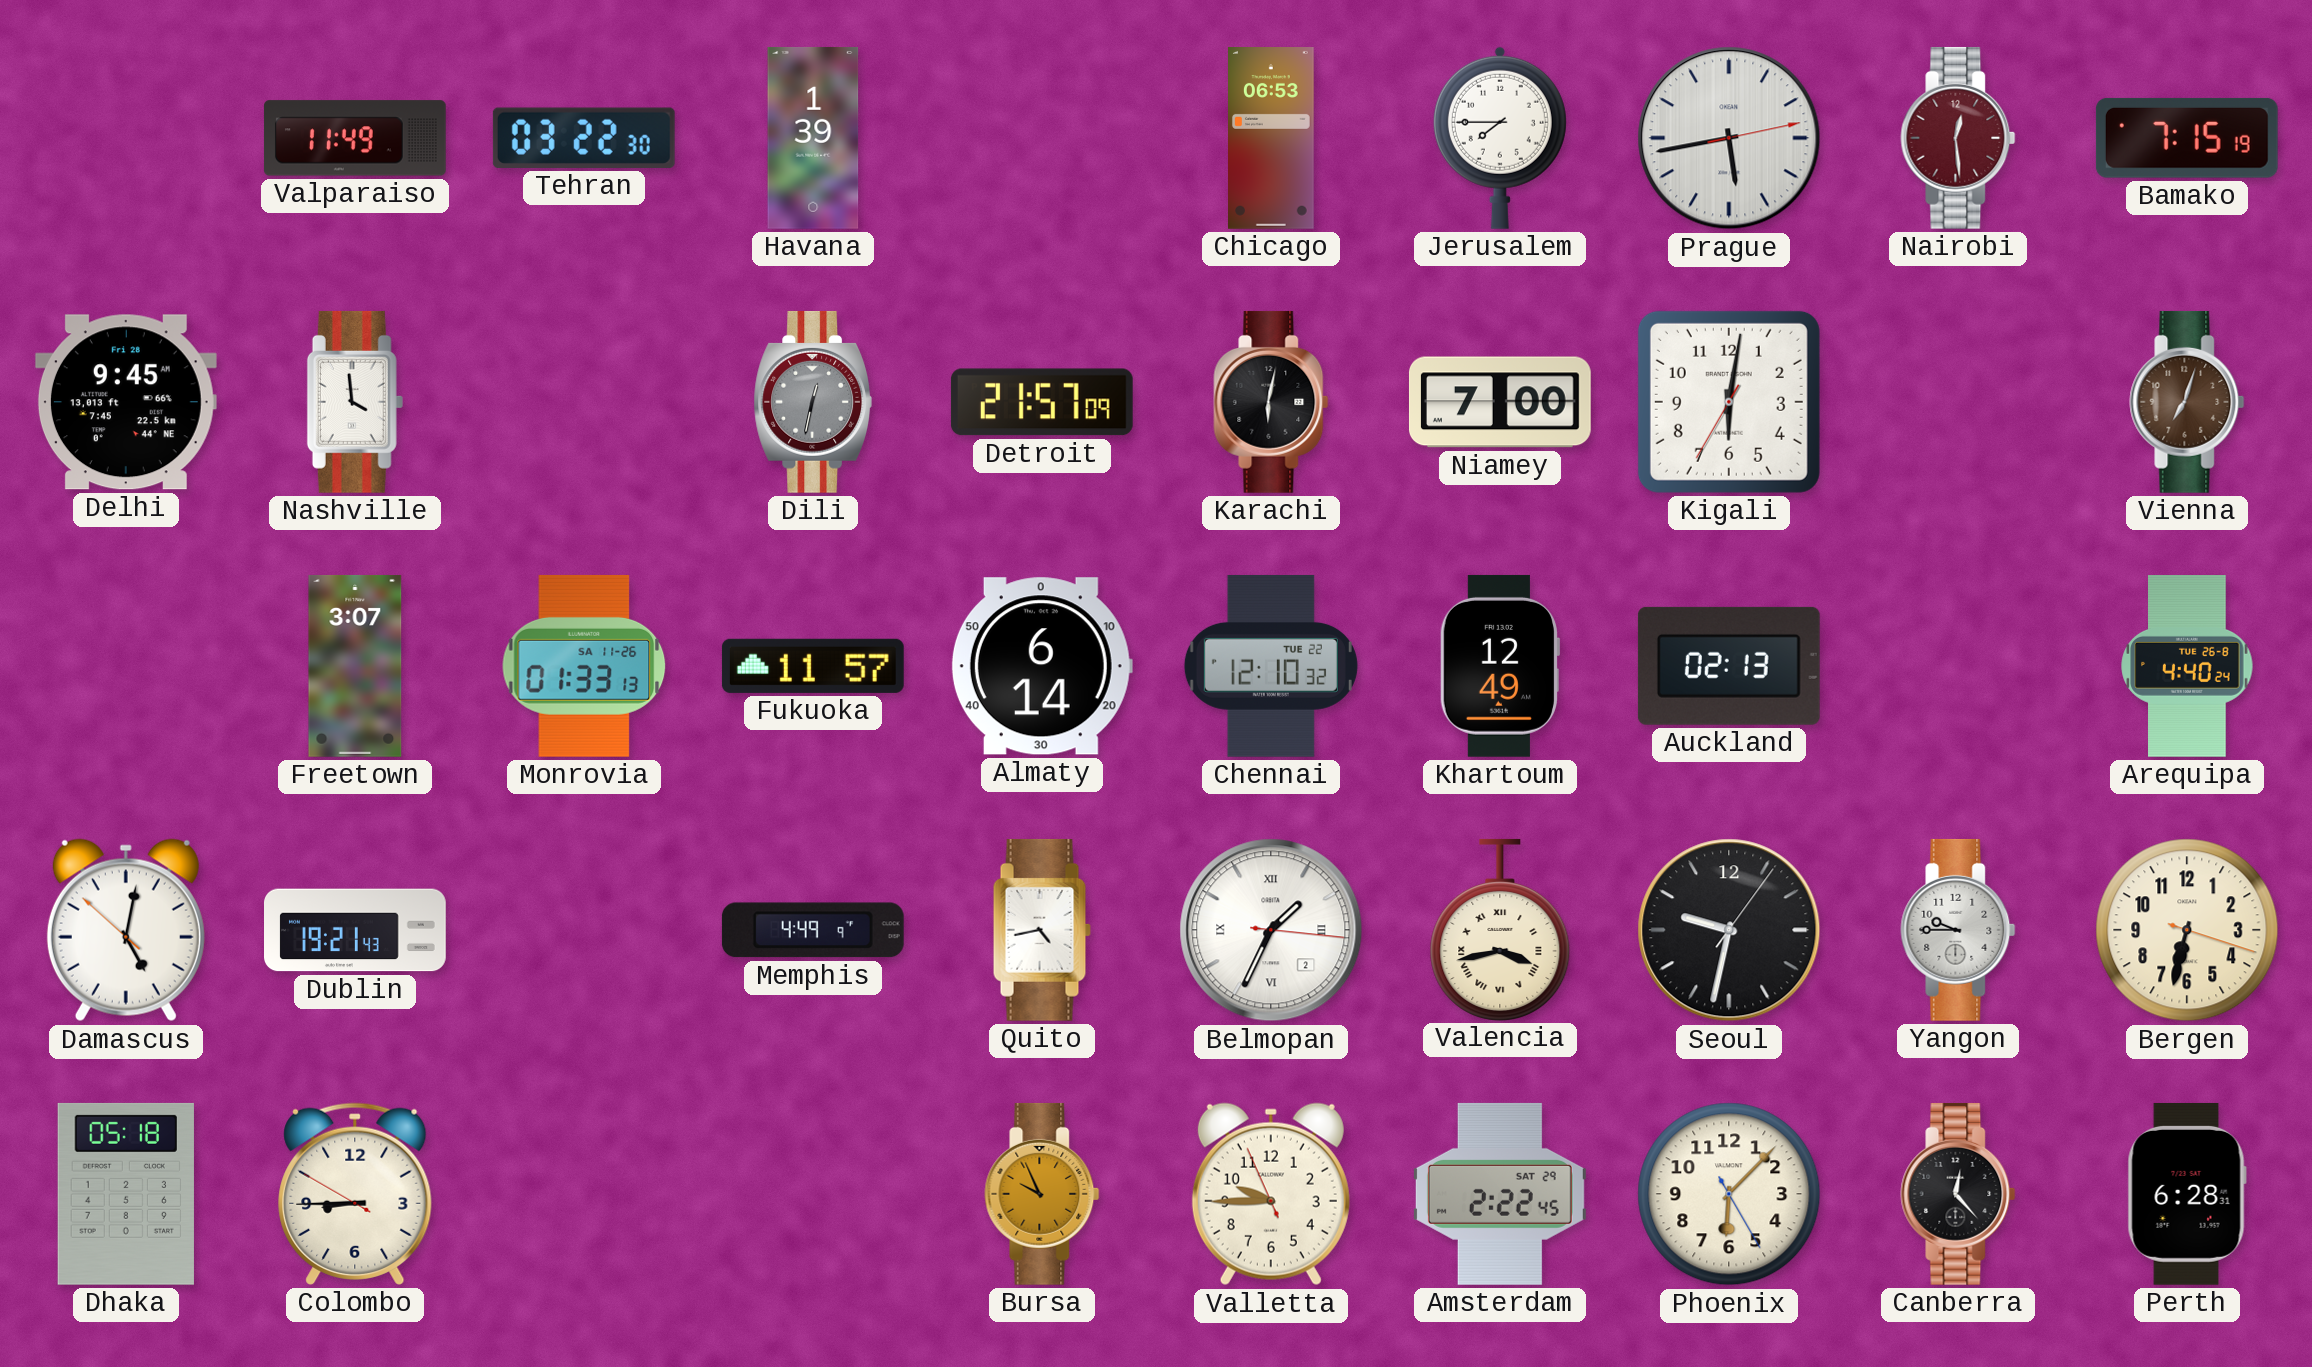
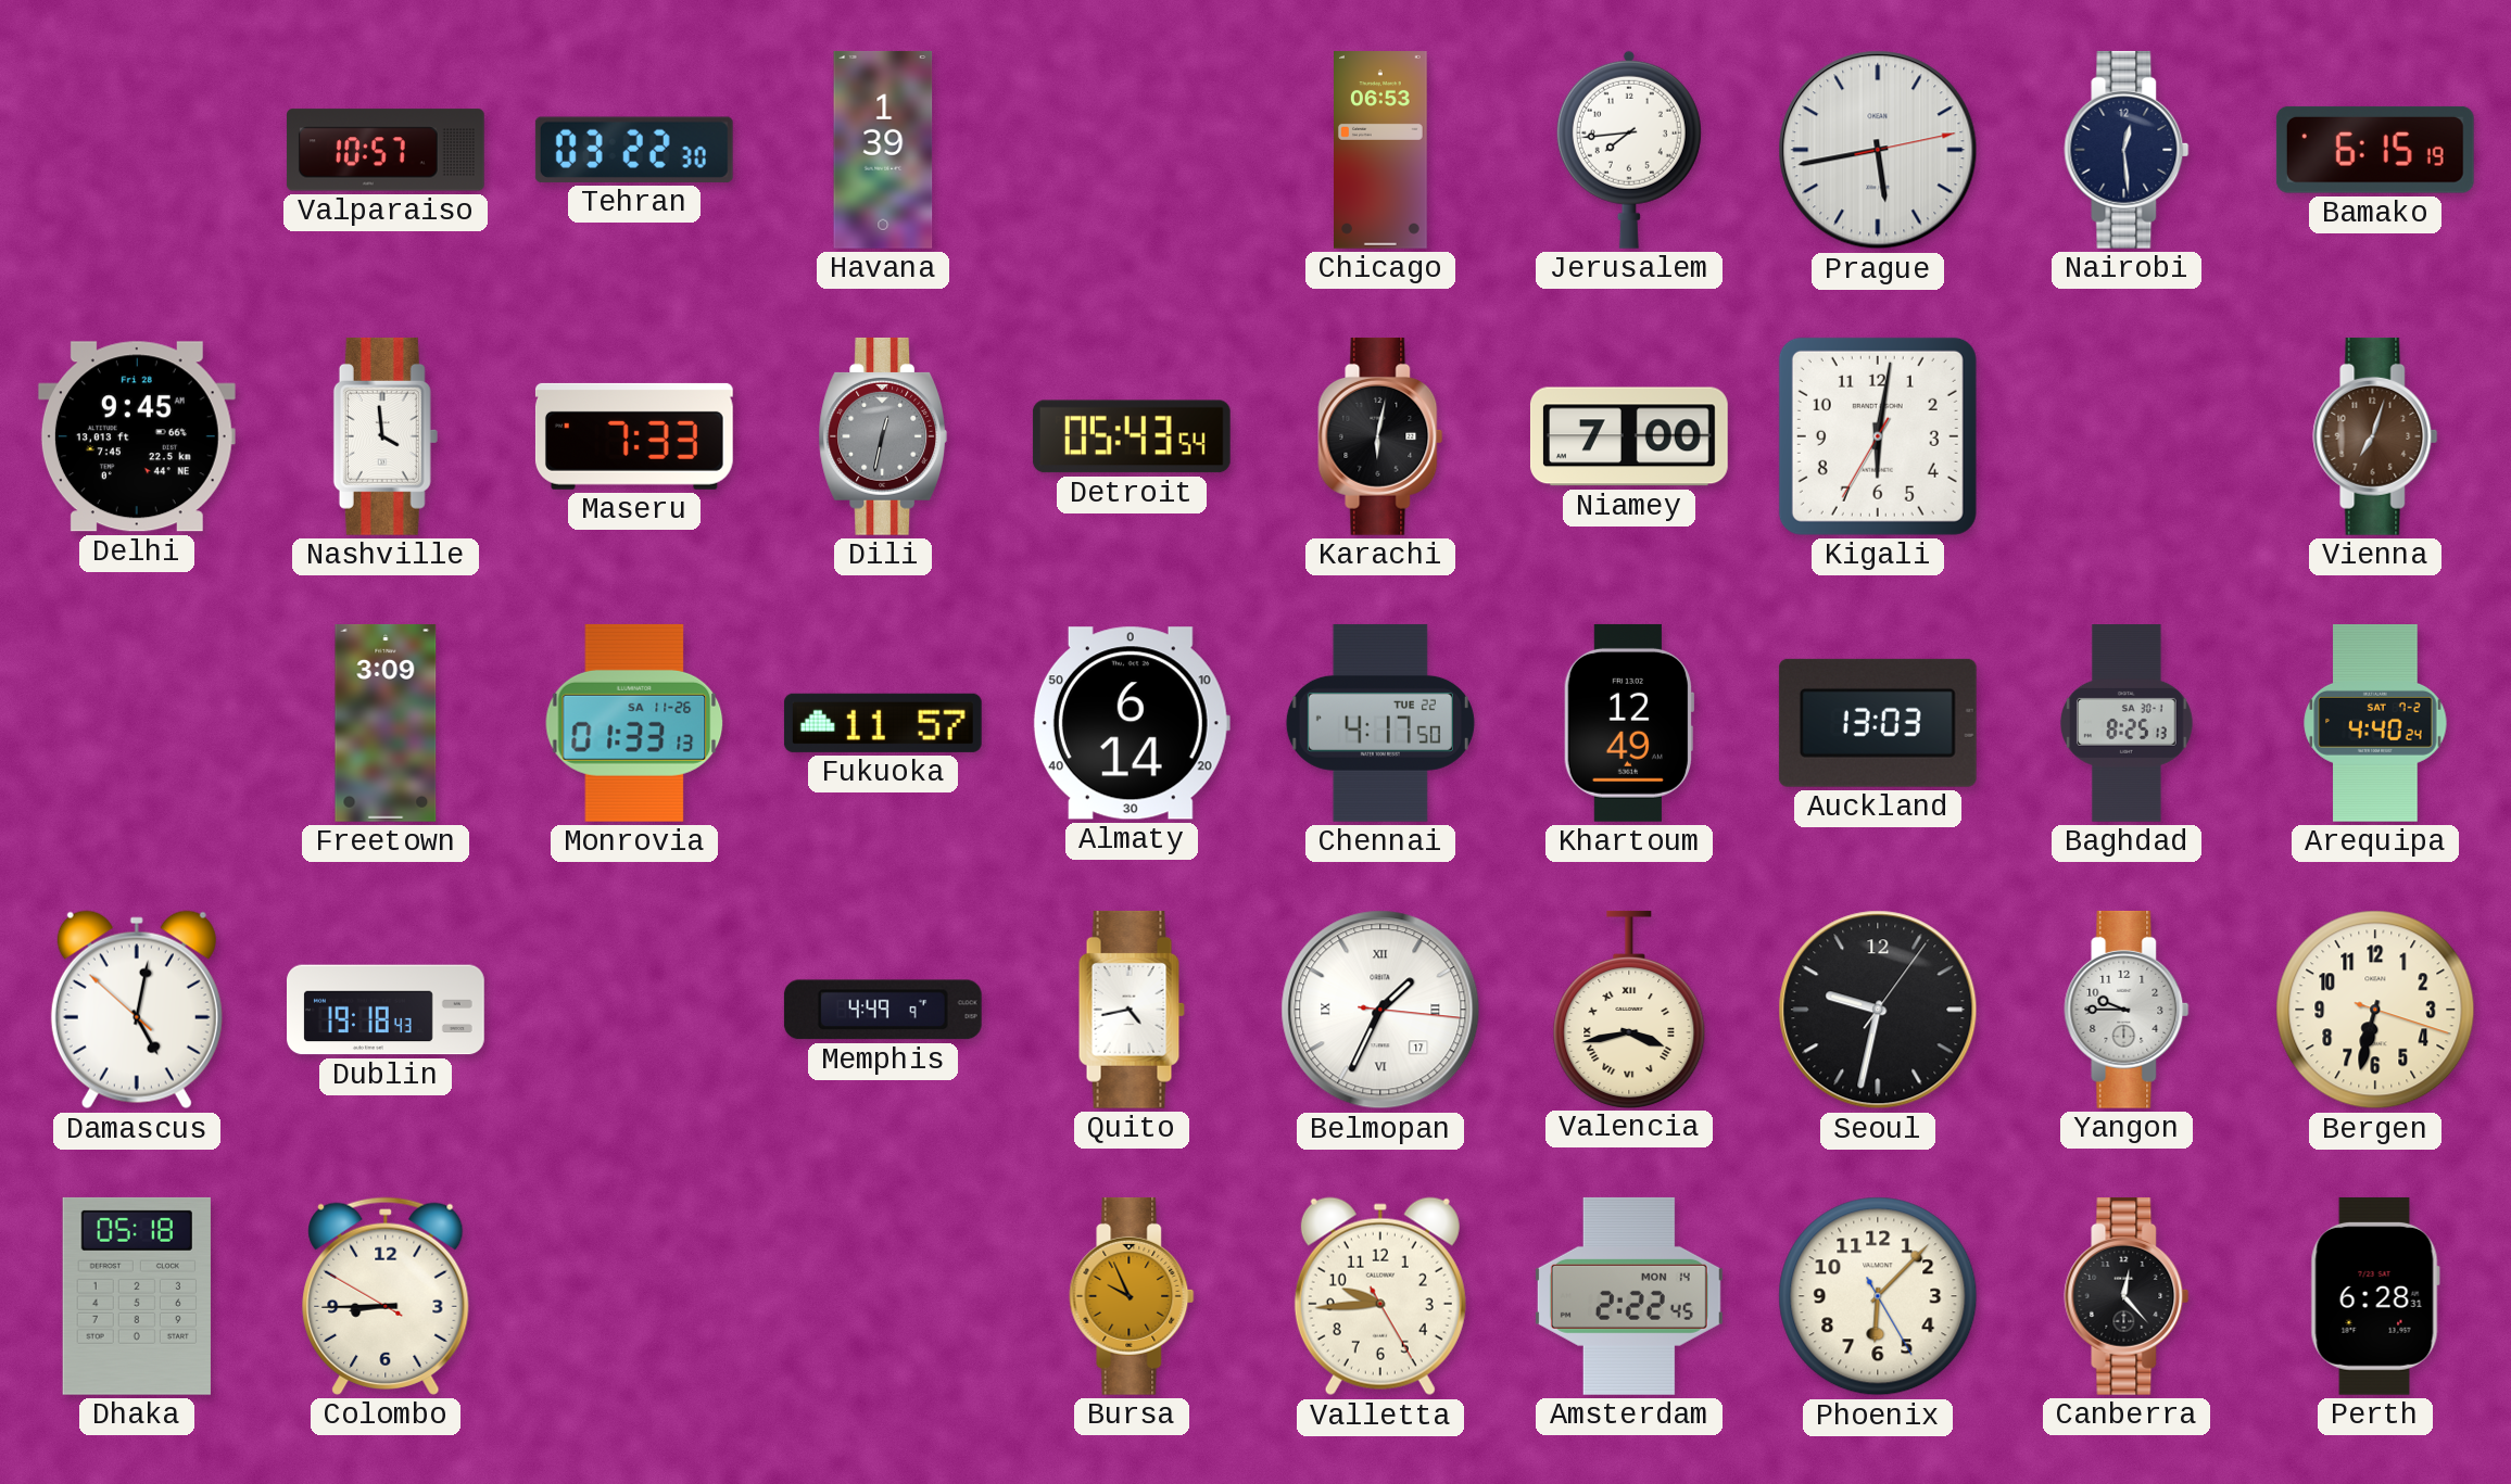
Valparaiso: 11:49 -> 10:57
Jerusalem: 7:45 -> 7:44
Nairobi dial: burgundy -> navy
Bamako: 7:15 -> 6:15
Maseru: none -> 7:33
Detroit: 21:57 -> 05:43
Freetown: 3:07 -> 3:09
Chennai: 12:10 -> 4:17
Auckland: 02:13 -> 13:03
Baghdad: none -> 8:25
Arequipa date: TUE 26-8 -> SAT 7-2
Dublin: 19:21 -> 19:18
Belmopan date: 2 -> 17
Valletta: 9:44:56 -> 9:44:25
Amsterdam date: SAT 29 -> MON 14
